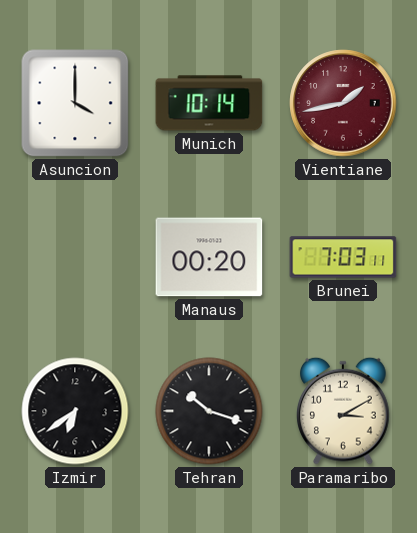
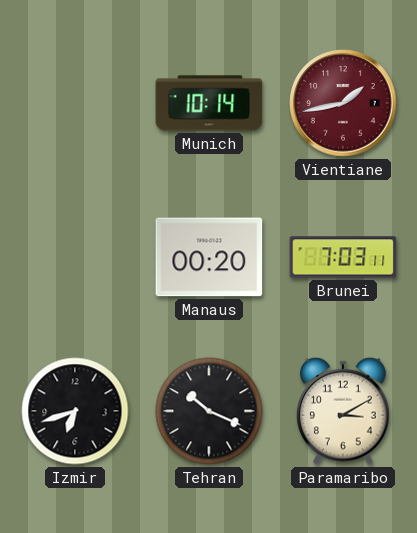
Asuncion: 4:00 -> none
Izmir: 6:39 -> 6:42
Tehran: 10:18 -> 10:19
